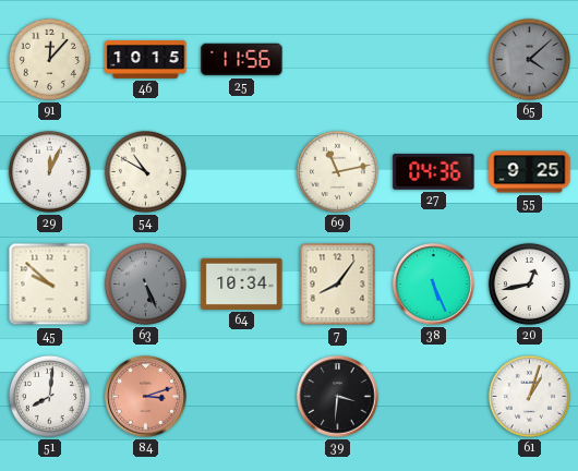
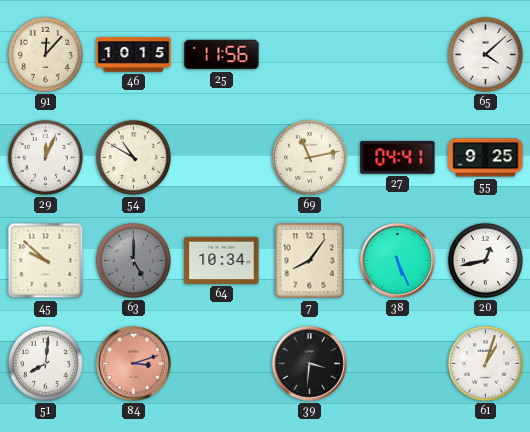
65 dial: grey -> white
27: 04:36 -> 04:41
63: 5:26 -> 5:00
